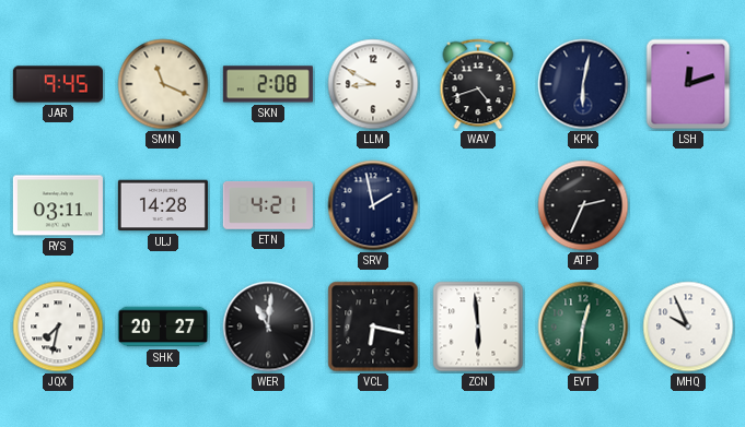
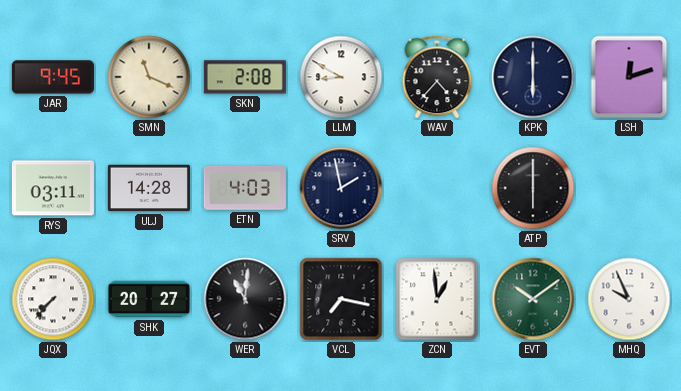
WAV: 4:42 -> 4:37
KPK: 6:02 -> 6:00
ETN: 4:21 -> 4:03
ATP: 2:34 -> 6:00
JQX: 7:32 -> 7:37
VCL: 6:17 -> 7:17
ZCN: 5:59 -> 12:59
EVT: 12:31 -> 10:09
